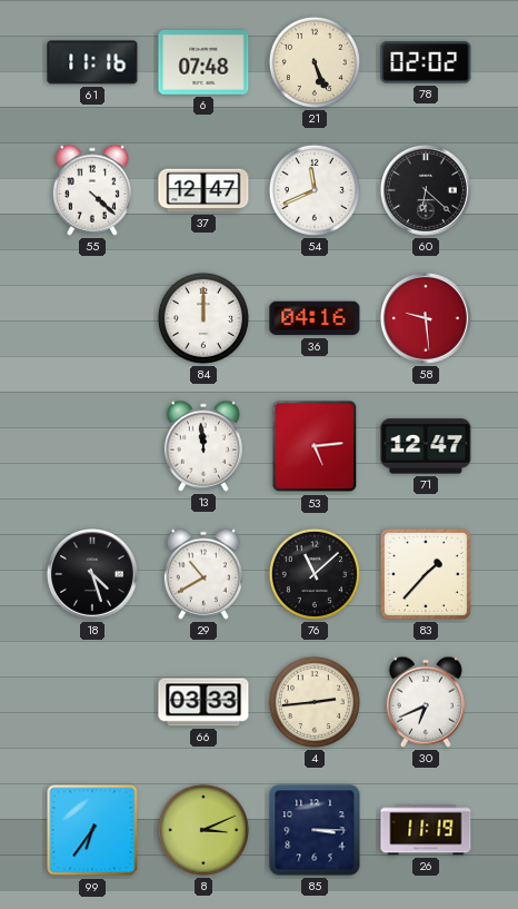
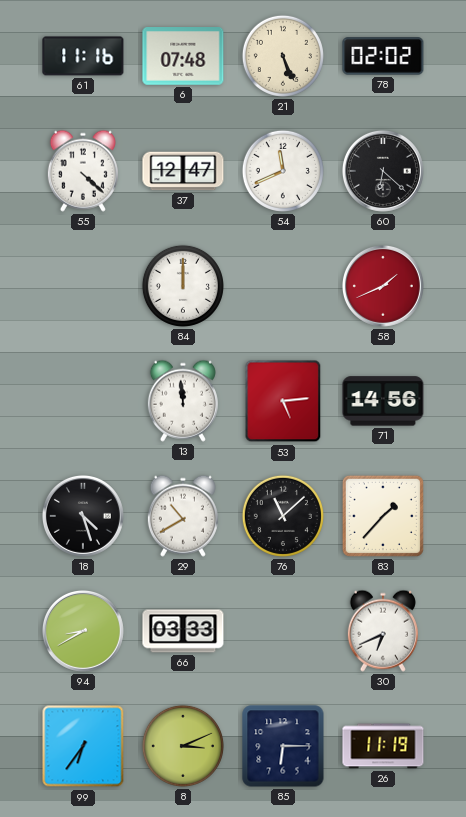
36: 04:16 -> none
58: 9:29 -> 1:41
71: 12:47 -> 14:56
94: none -> 8:40
4: 2:44 -> none
85: 3:15 -> 6:15
